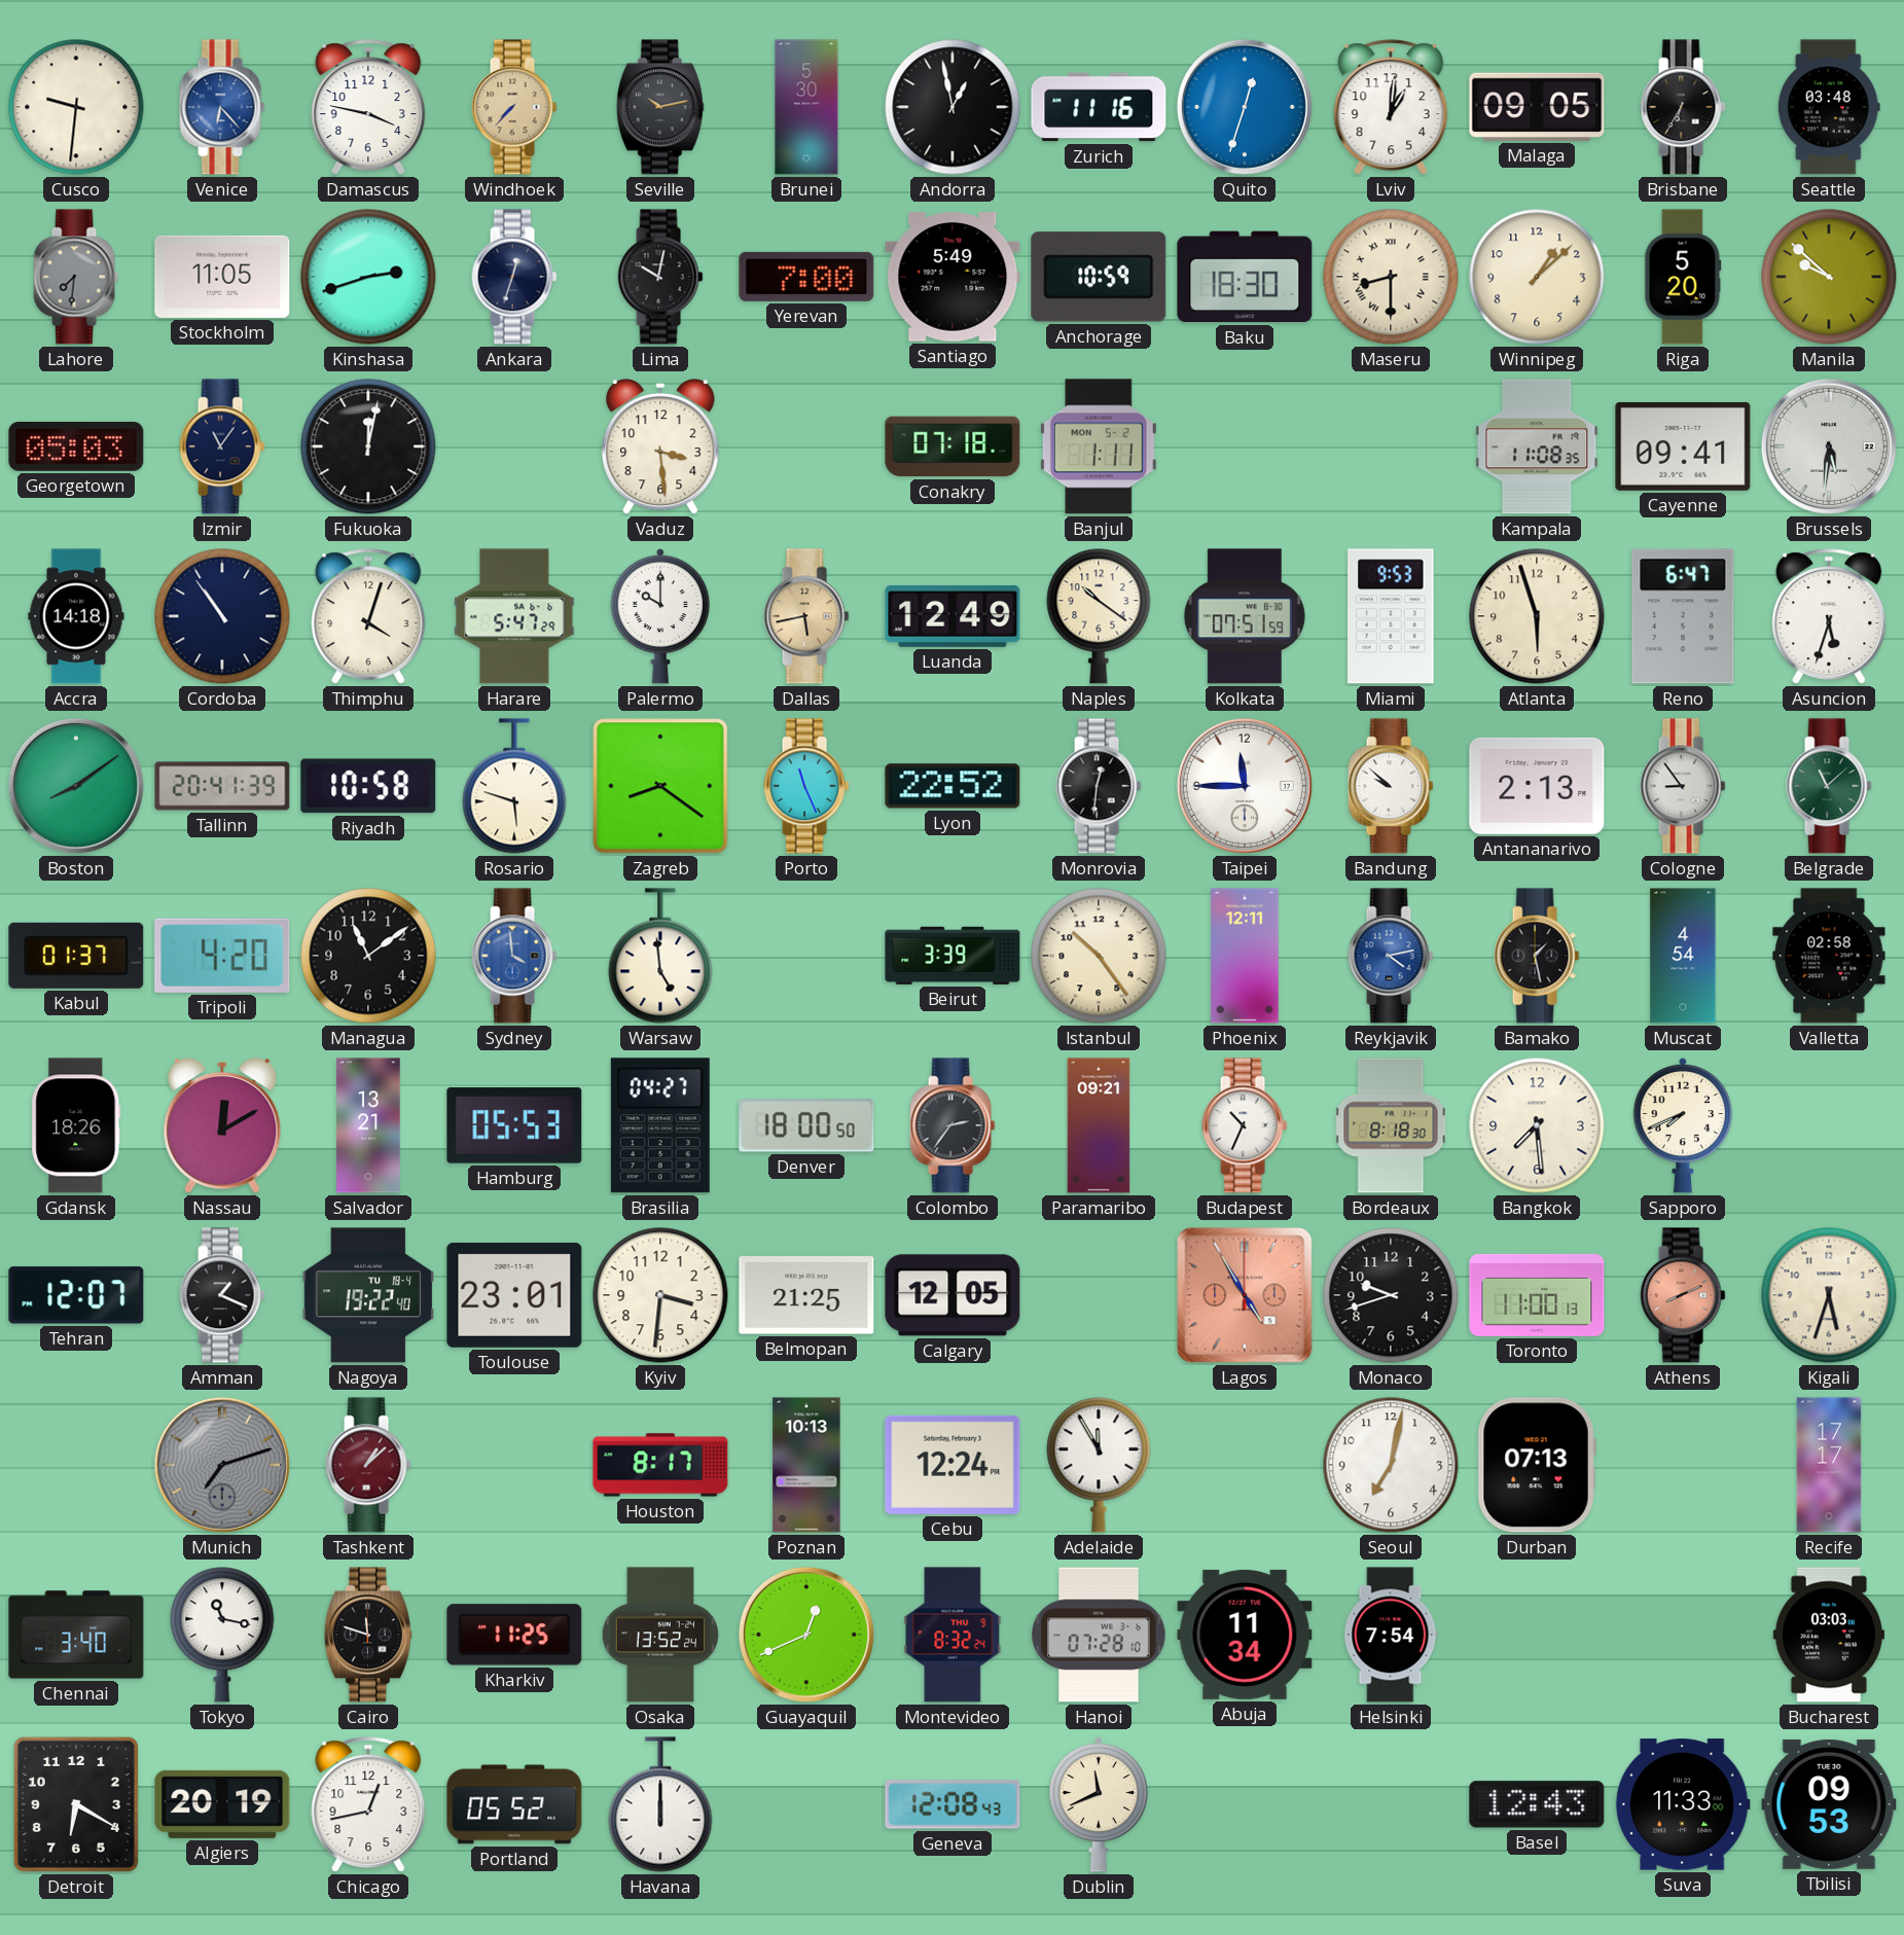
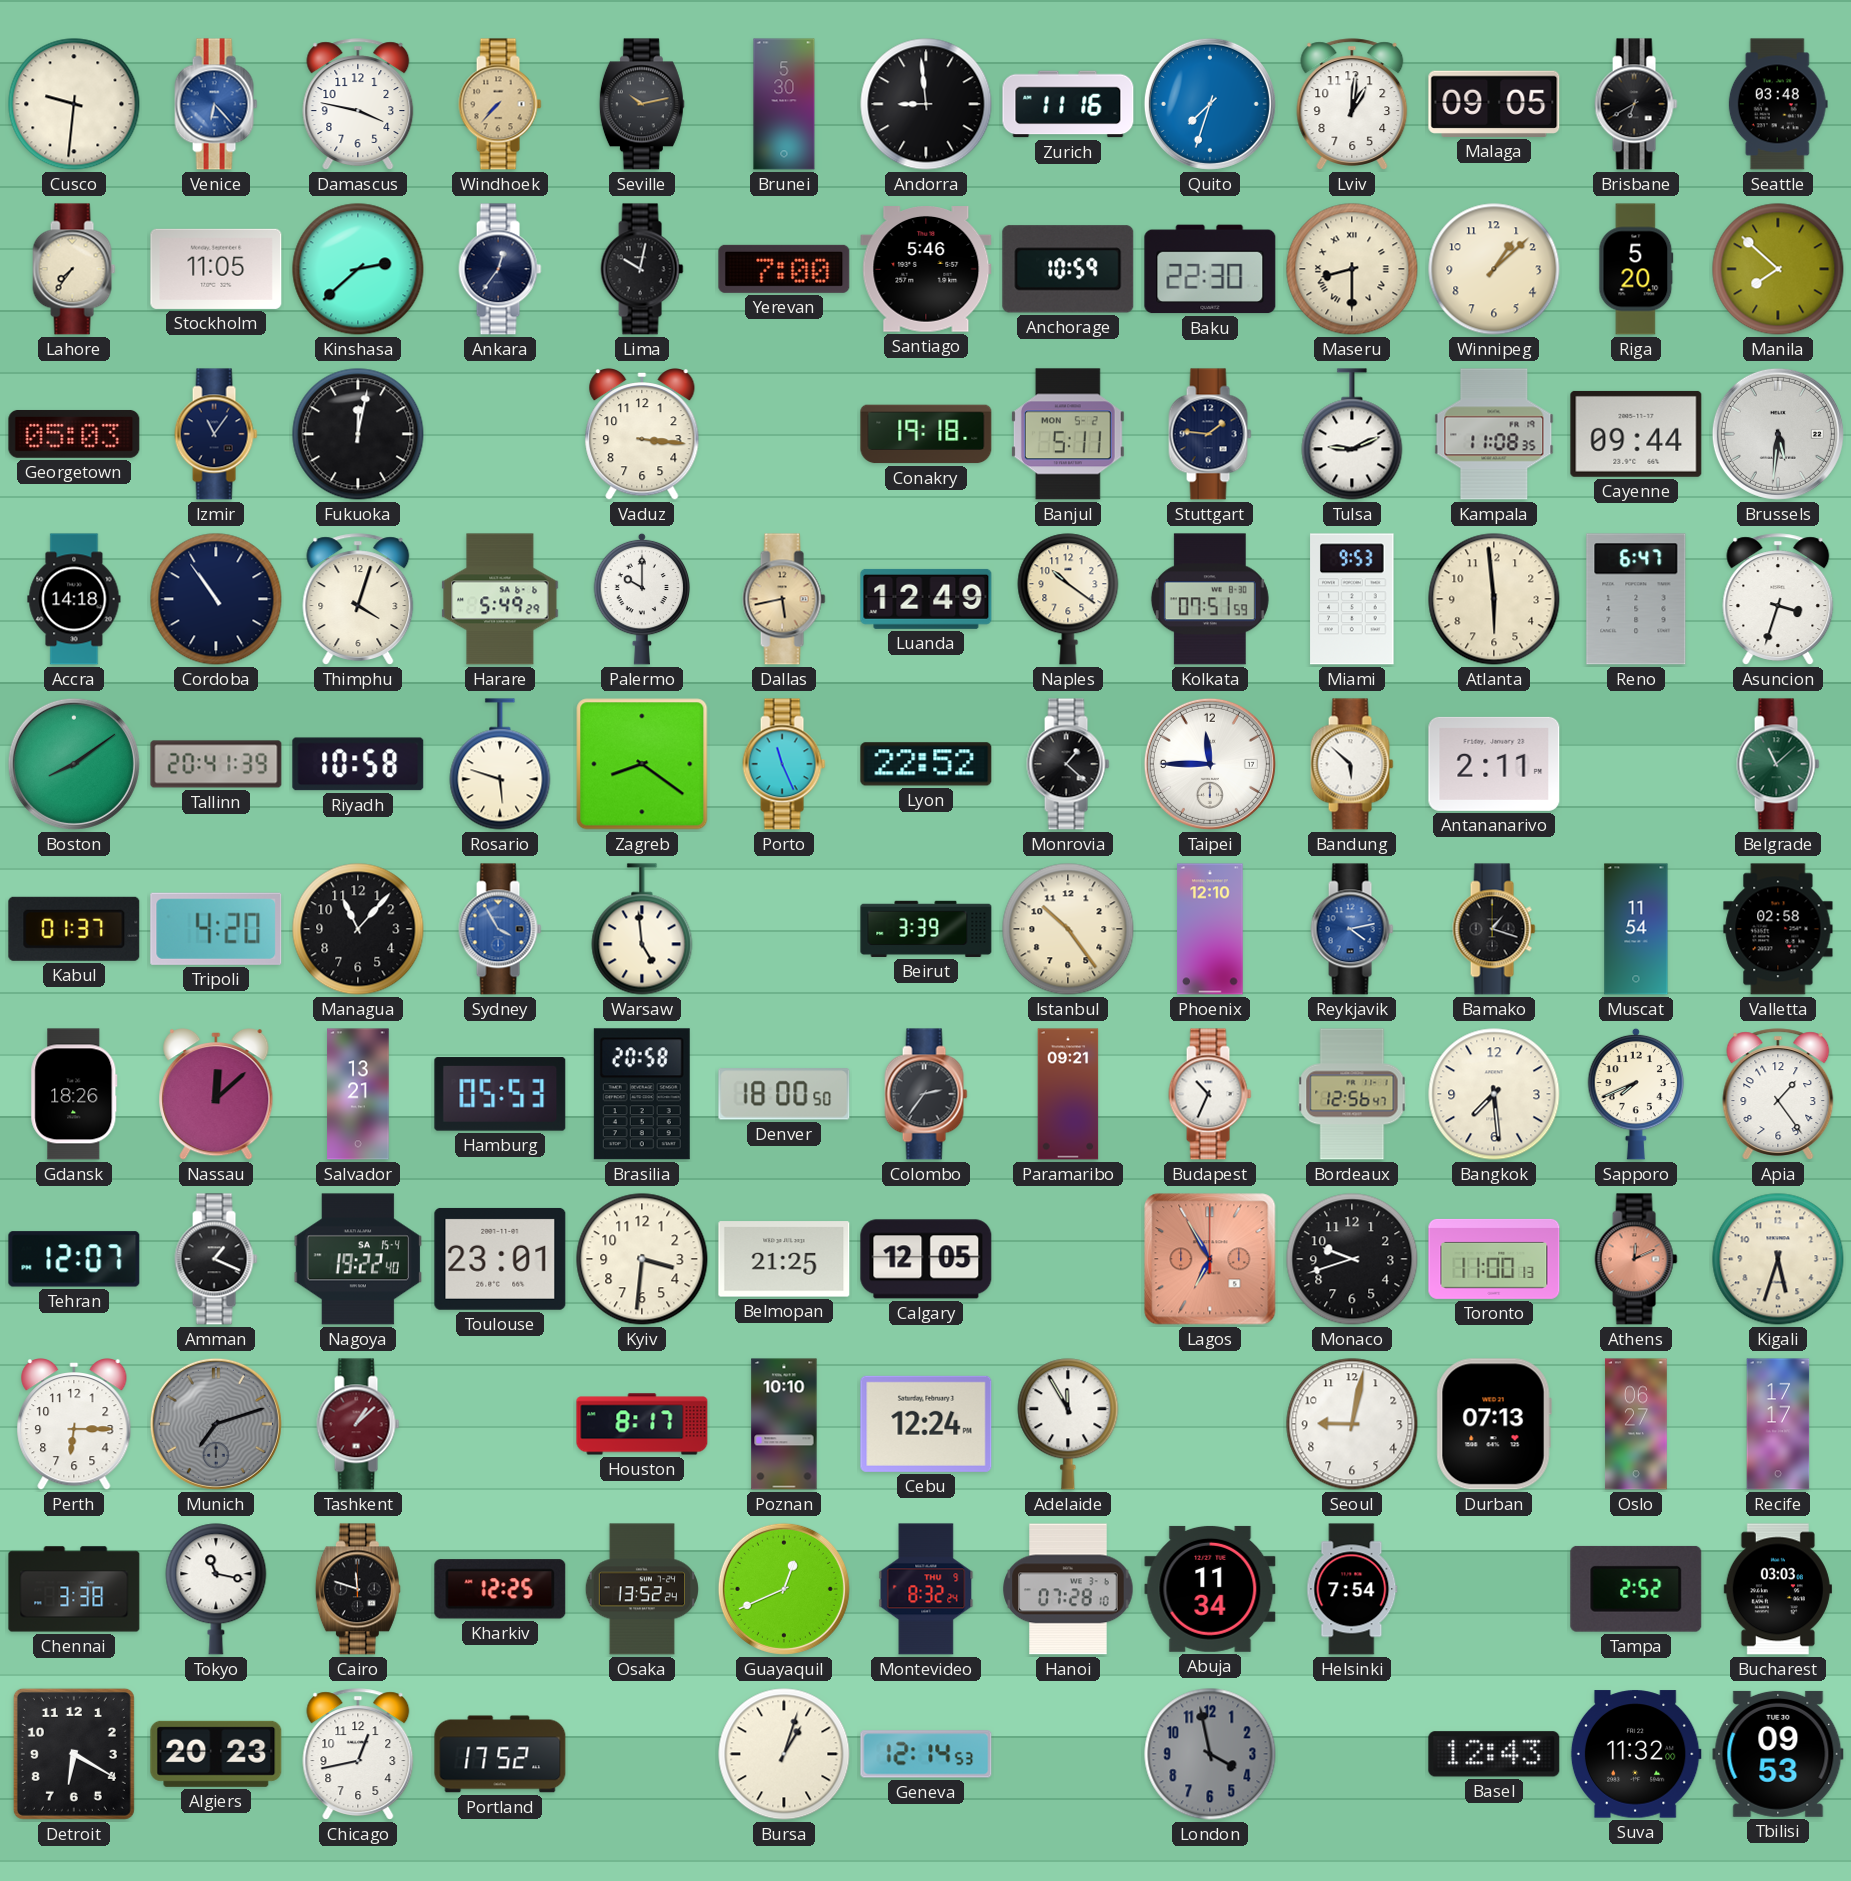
Andorra: 12:58 -> 8:59
Quito: 12:33 -> 7:33
Brisbane: 6:35 -> 6:40
Lahore: 7:31 -> 7:36
Lahore dial: grey -> cream
Kinshasa: 2:42 -> 2:38
Ankara: 12:33 -> 12:36
Santiago: 5:49 -> 5:46
Baku: 18:30 -> 22:30
Manila: 9:52 -> 7:52
Vaduz: 3:29 -> 3:16
Conakry: 07:18 -> 19:18
Banjul: 1:11 -> 5:11
Stuttgart: none -> 1:46
Tulsa: none -> 9:11
Cayenne: 09:41 -> 09:44
Harare: 5:47 -> 5:49
Atlanta: 5:57 -> 5:59
Asuncion: 5:33 -> 3:33
Monrovia: 12:31 -> 1:22
Bandung: 9:52 -> 5:52
Antananarivo: 2:13 -> 2:11
Cologne: 8:54 -> none
Managua: 11:09 -> 11:07
Sydney: 3:59 -> 3:55
Phoenix: 12:11 -> 12:10
Bamako: 1:28 -> 1:18
Muscat: 4:54 -> 11:54
Nassau: 12:10 -> 12:08
Brasilia: 04:27 -> 20:58
Bordeaux: 8:18 -> 12:56
Apia: none -> 1:24
Nagoya date: TU 18-4 -> SA 15-4
Lagos: 4:55 -> 6:55
Athens: 8:11 -> 12:11
Perth: none -> 6:15
Poznan: 10:13 -> 10:10
Seoul: 7:02 -> 9:02
Oslo: none -> 06:27
Chennai: 3:40 -> 3:38
Kharkiv: 11:25 -> 12:25
Tampa: none -> 2:52
Algiers: 20:19 -> 20:23
Portland: 05:52 -> 17:52
Havana: 12:00 -> none
Bursa: none -> 1:03
Geneva: 12:08 -> 12:14
Dublin: 11:41 -> none
London: none -> 3:58
Suva: 11:33 -> 11:32
